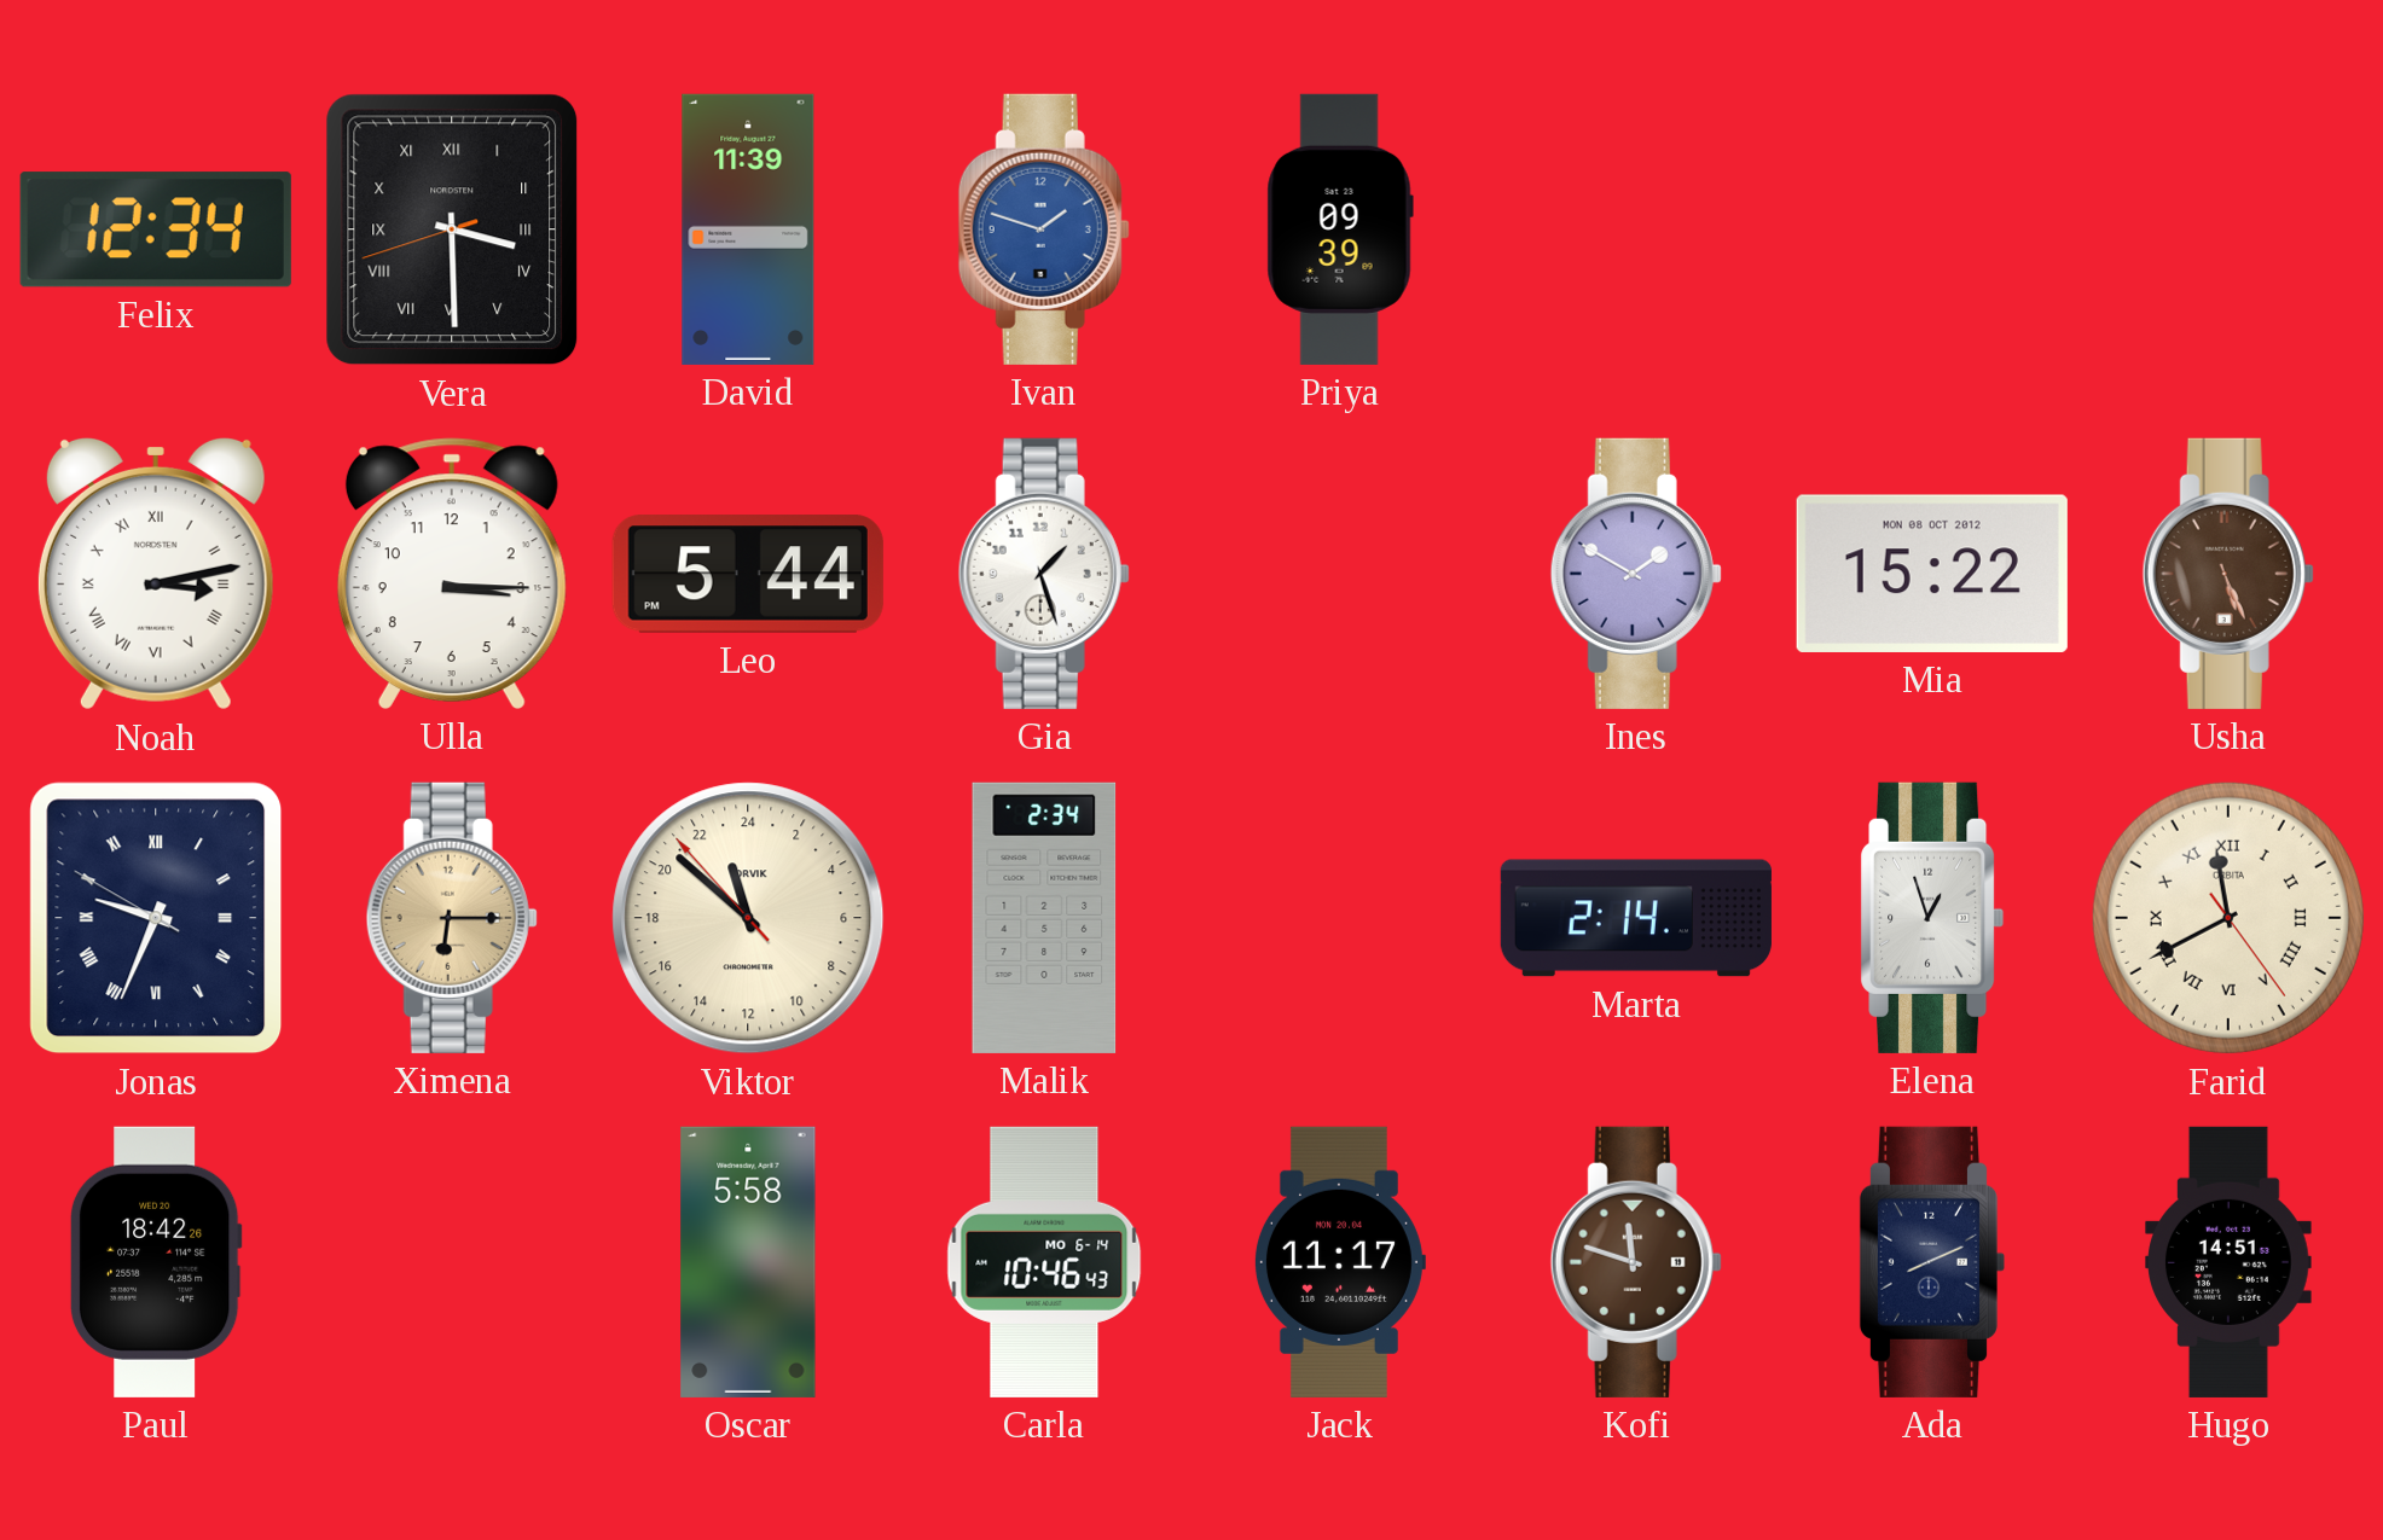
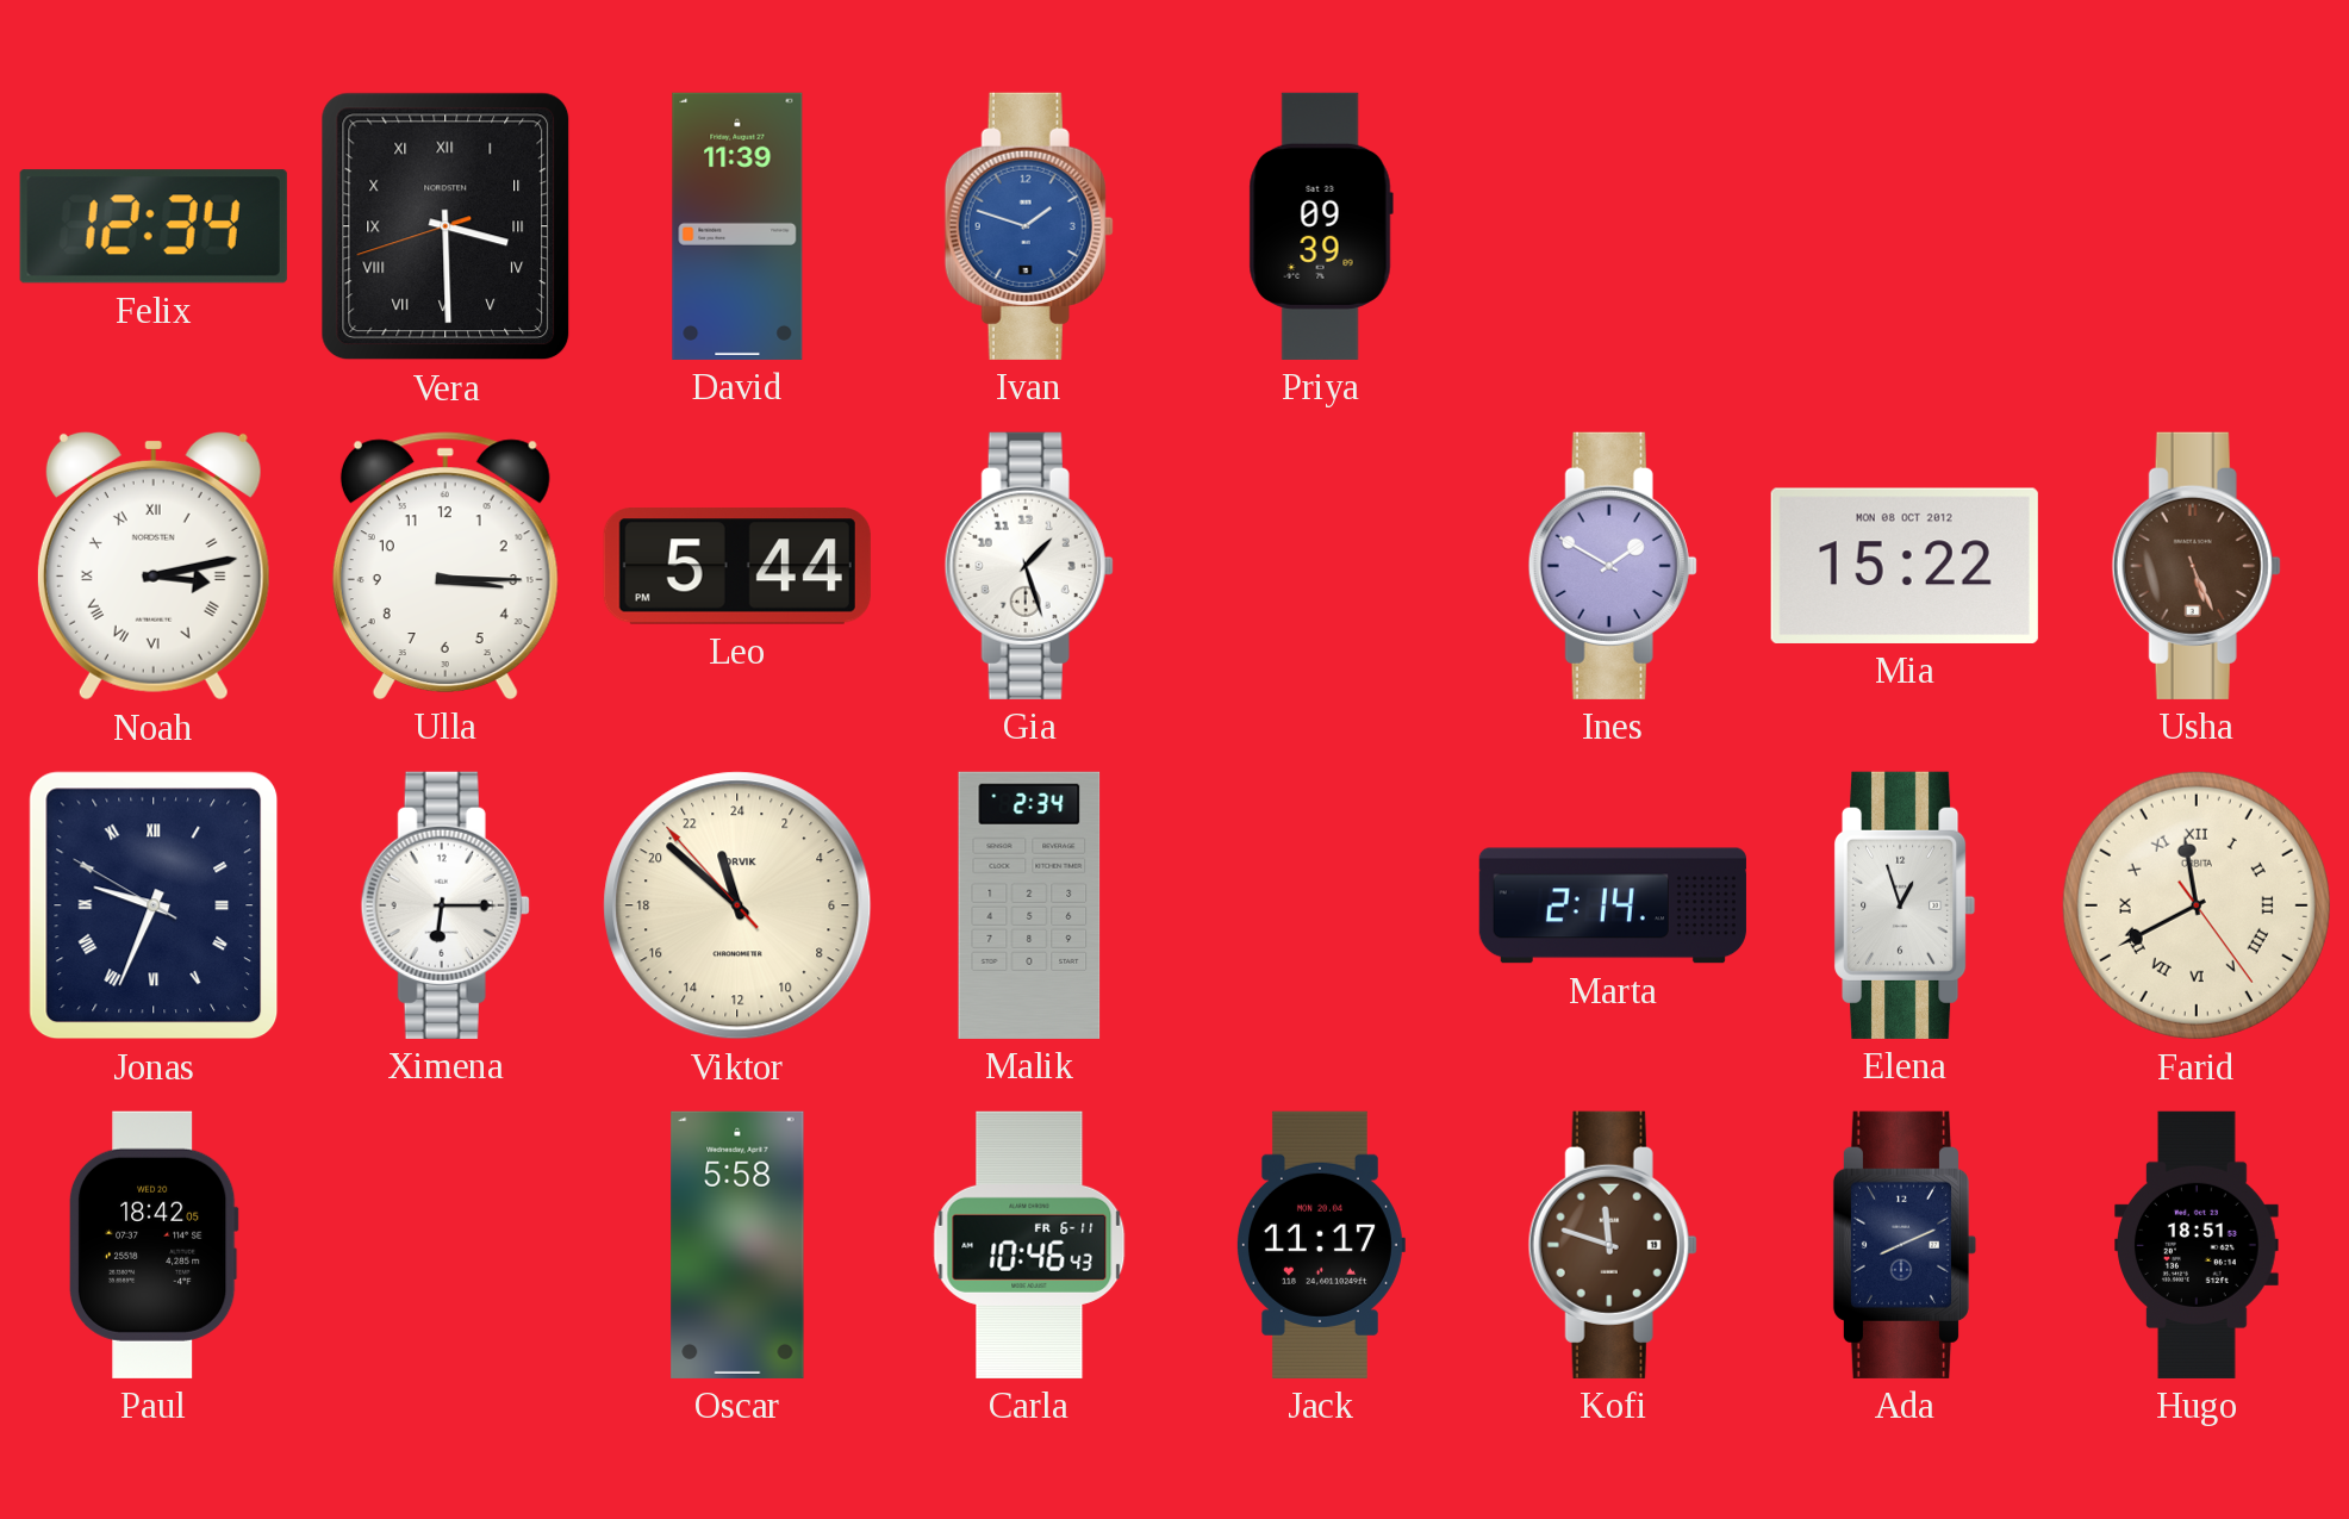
Ximena dial: champagne -> white
Paul: 18:42:26 -> 18:42:05
Carla date: MO 6-14 -> FR 6-11
Hugo: 14:51 -> 18:51
